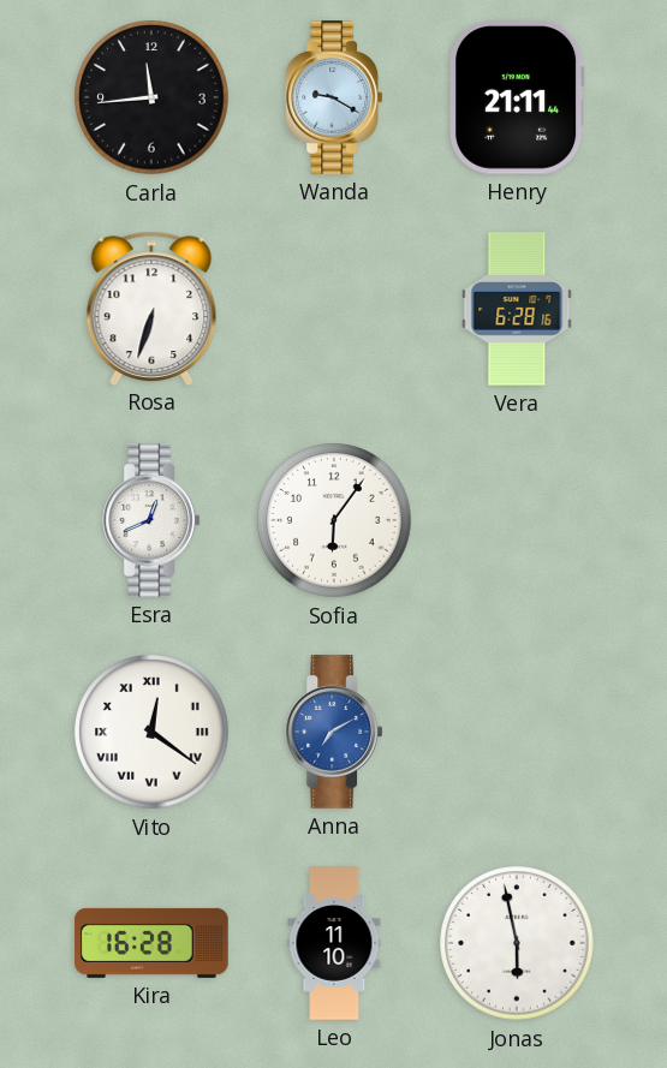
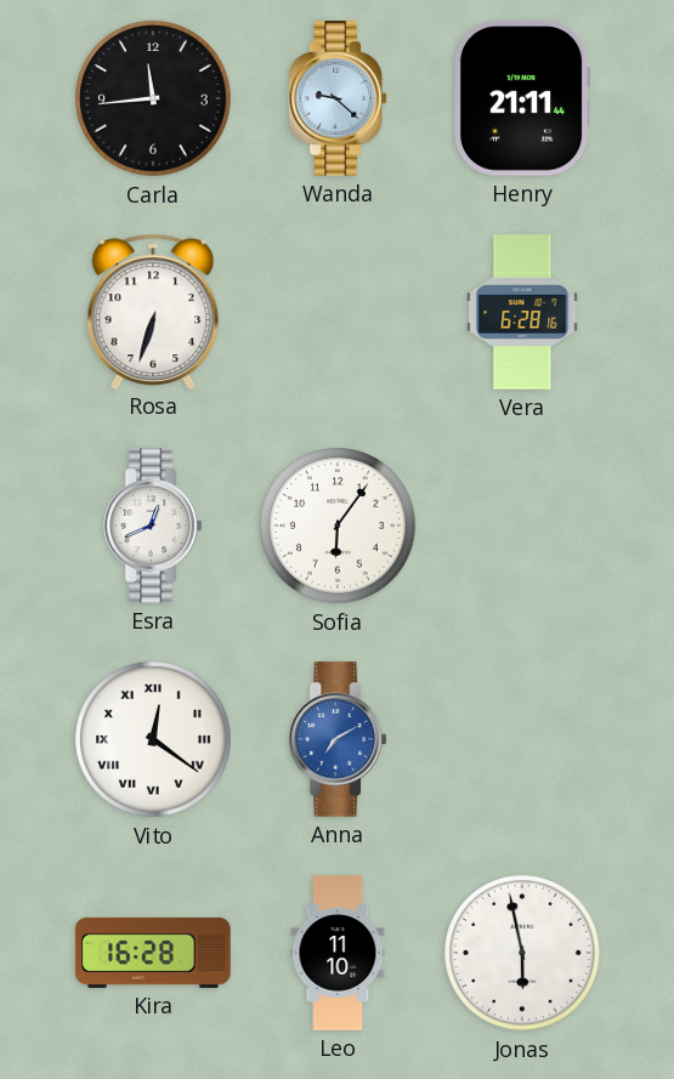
Wanda: 9:20 -> 9:22
